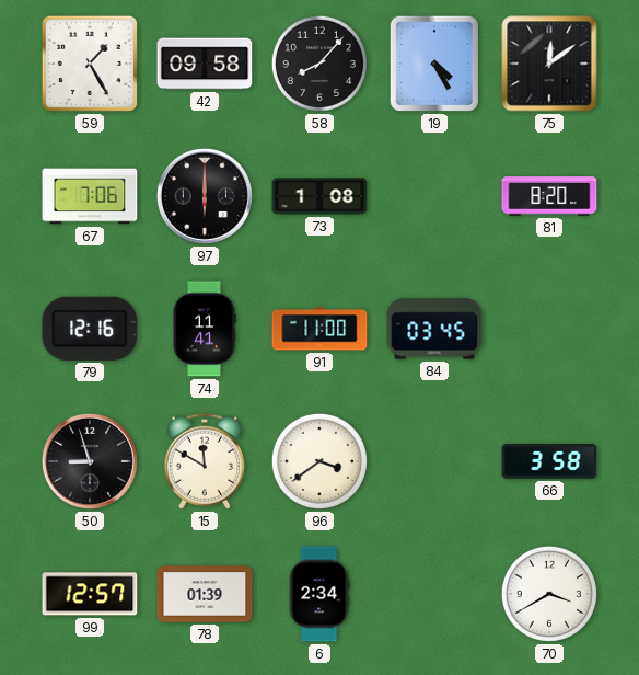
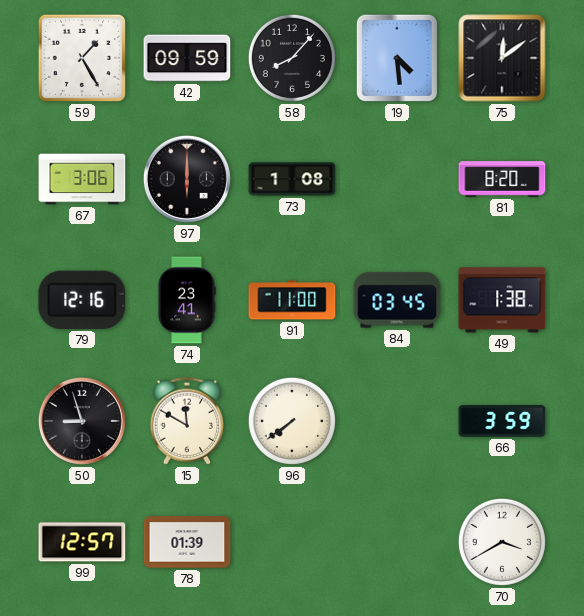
42: 09:58 -> 09:59
19: 4:25 -> 4:29
67: 7:06 -> 3:06
74: 11:41 -> 23:41
49: none -> 1:38
96: 3:39 -> 7:39
66: 3:58 -> 3:59
6: 2:34 -> none
